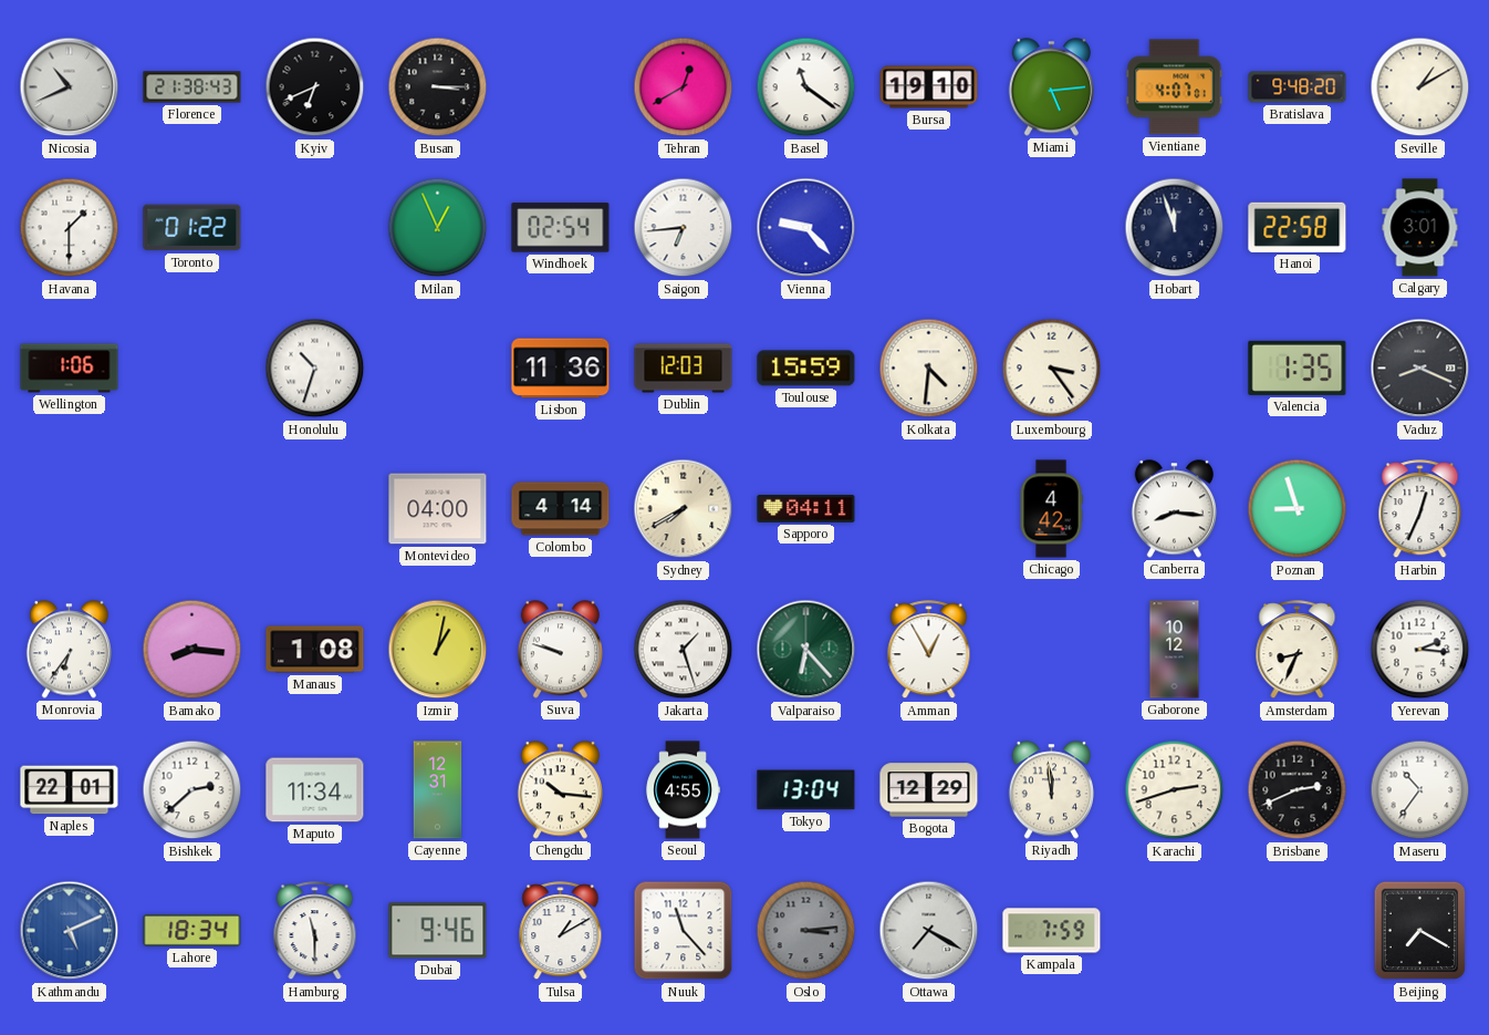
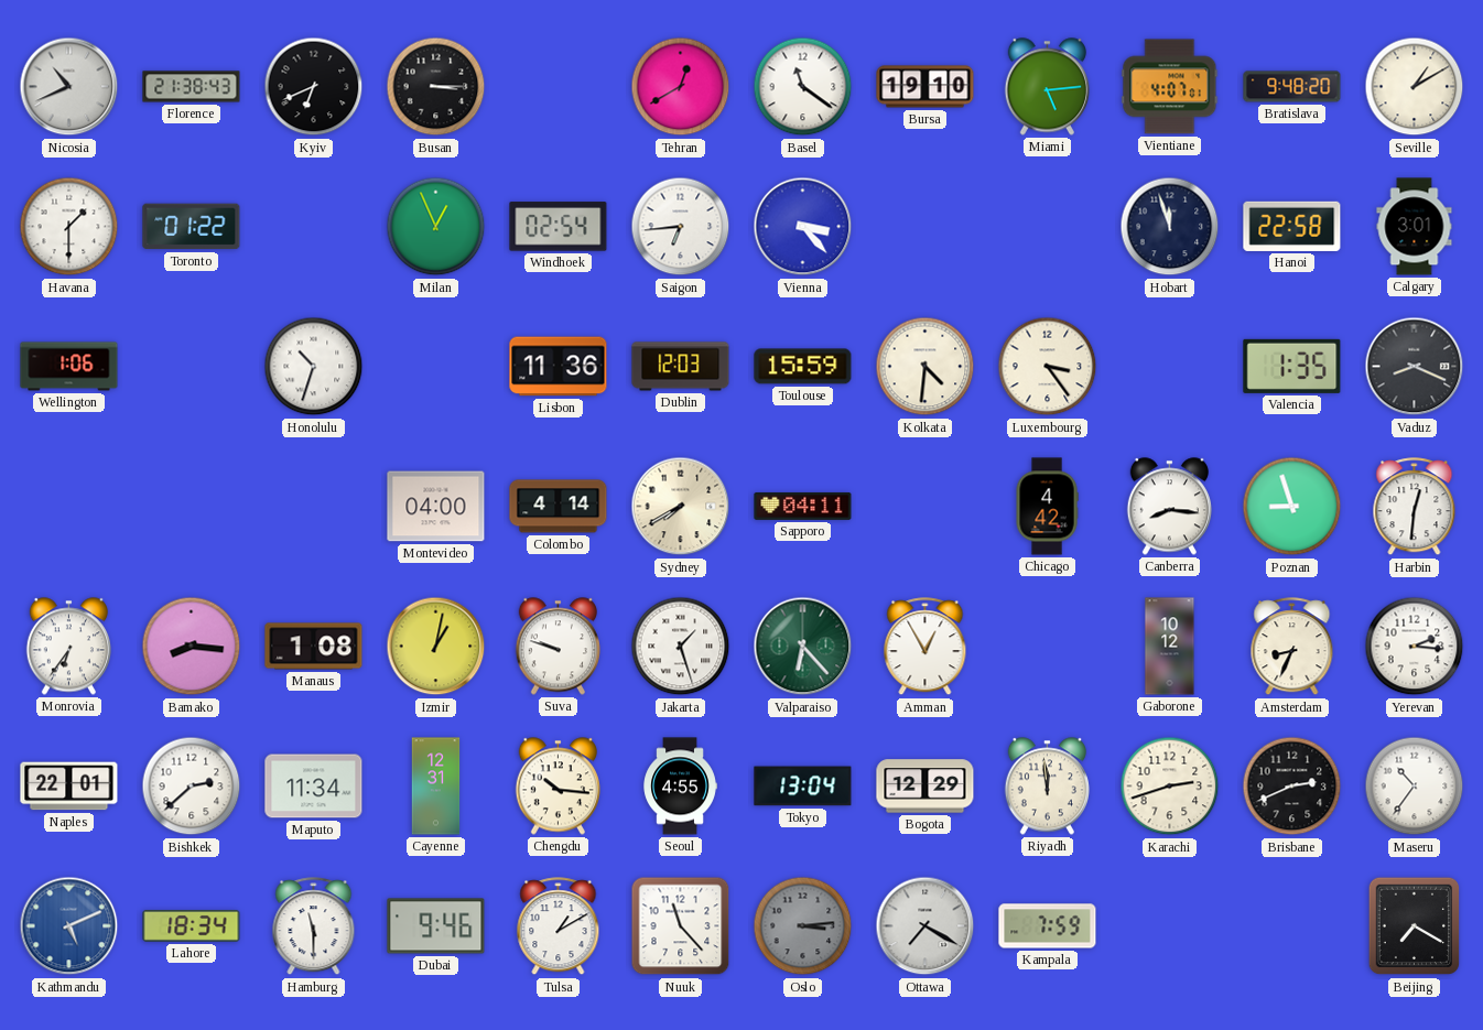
Vienna: 9:23 -> 3:23
Harbin: 12:34 -> 12:31
